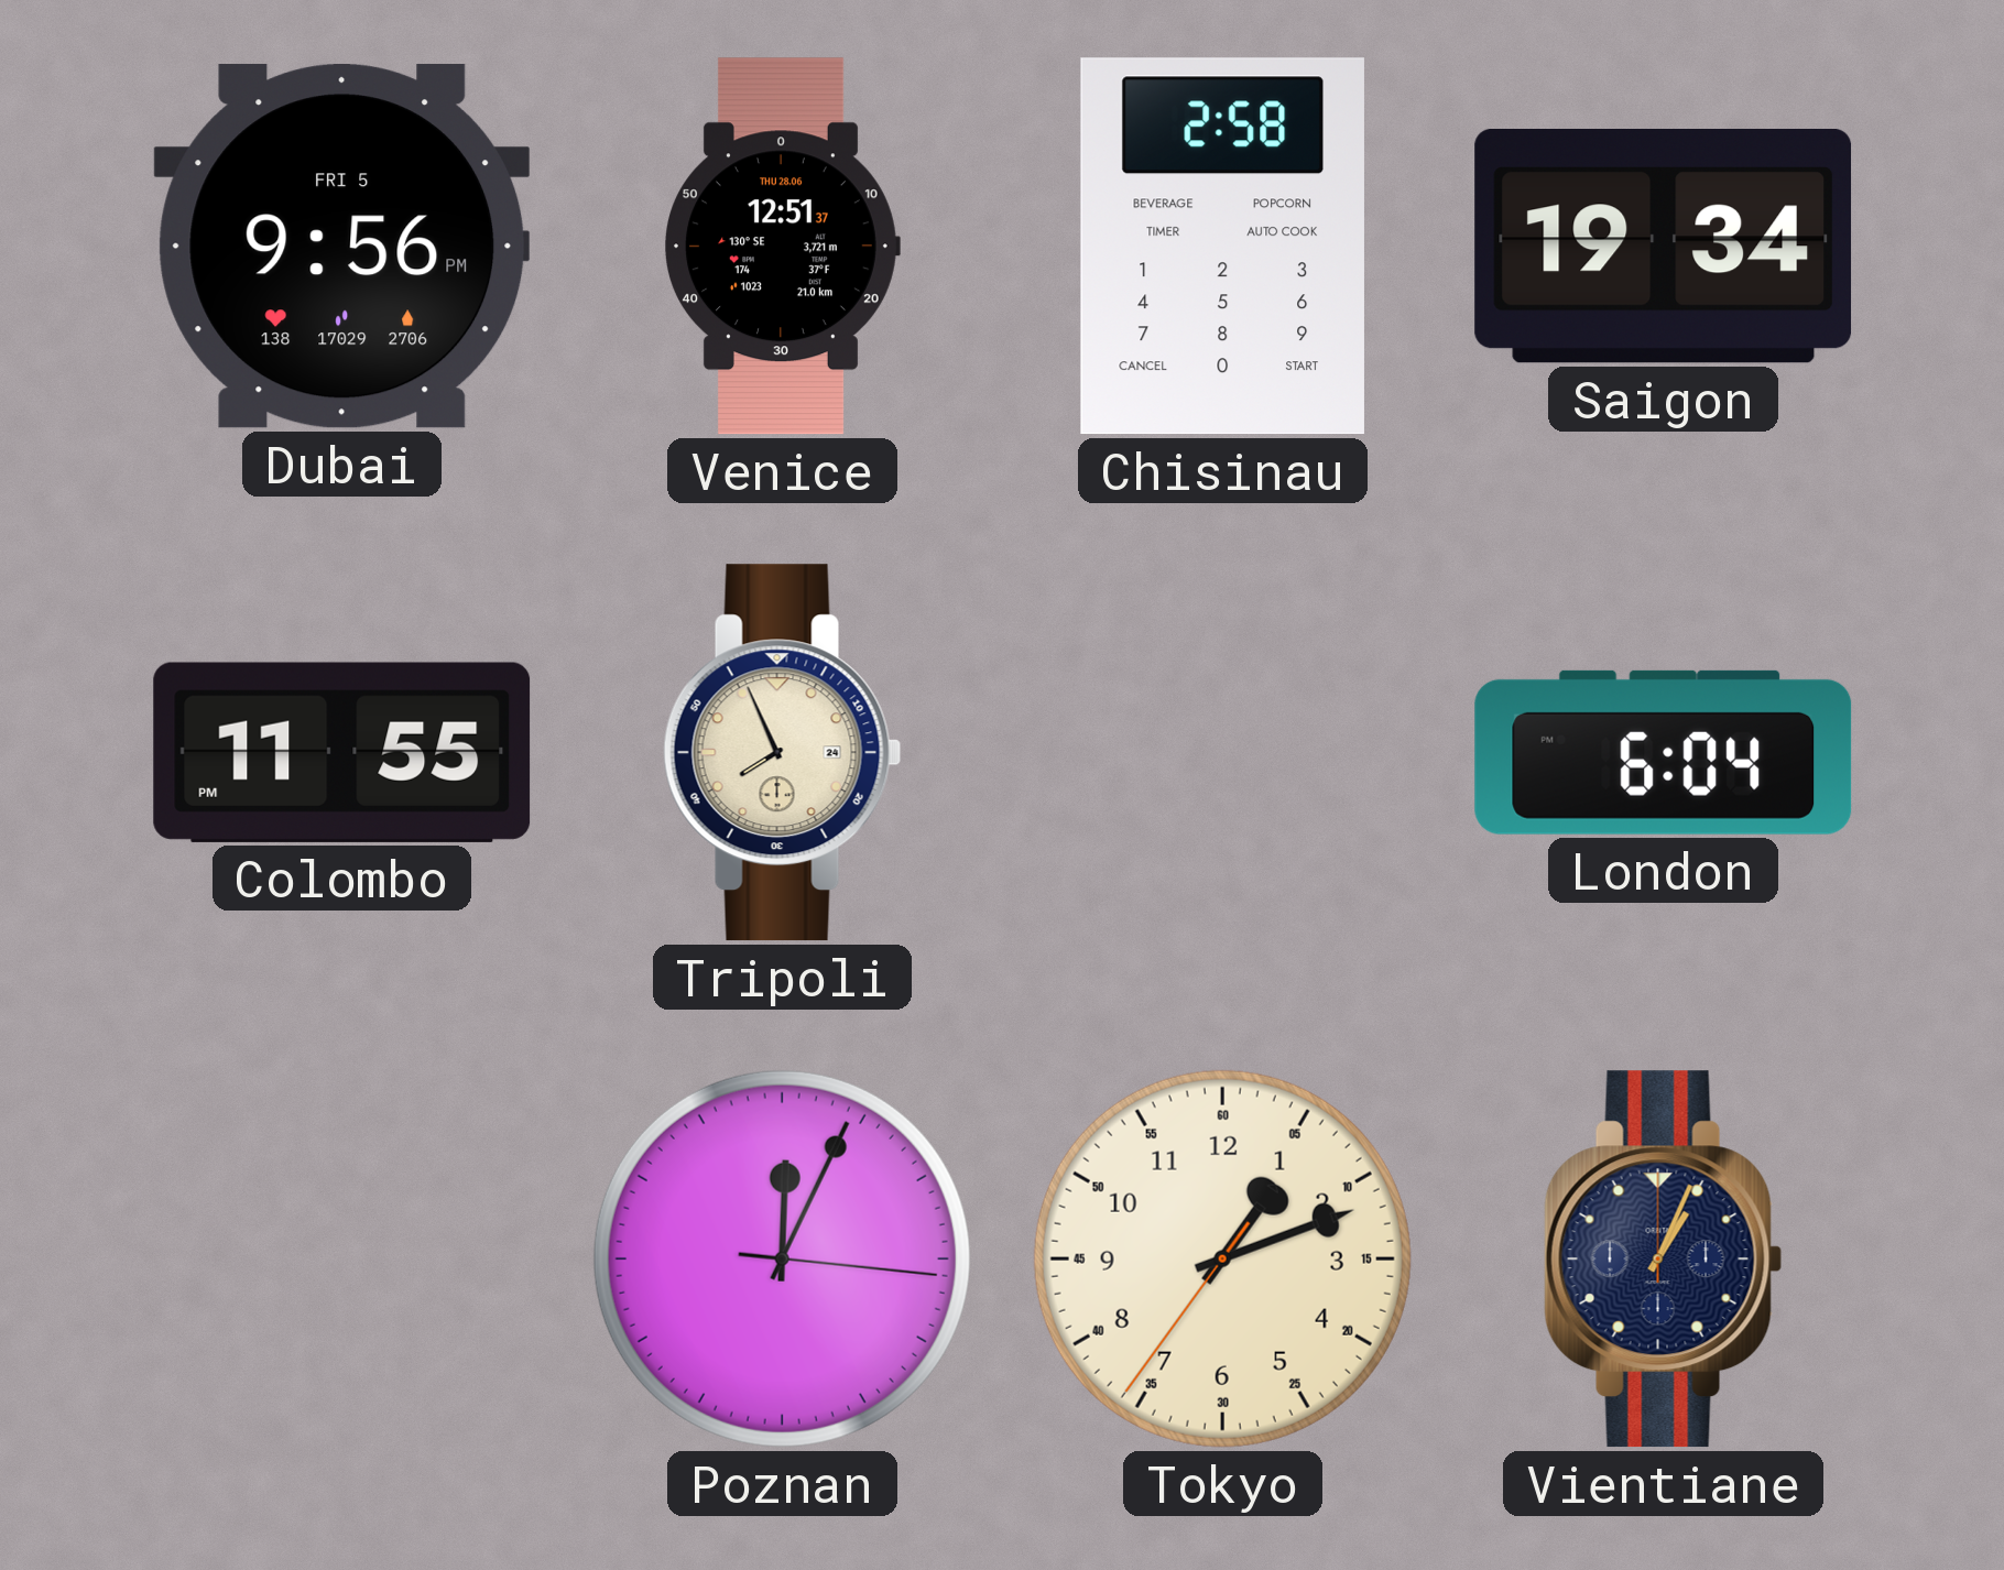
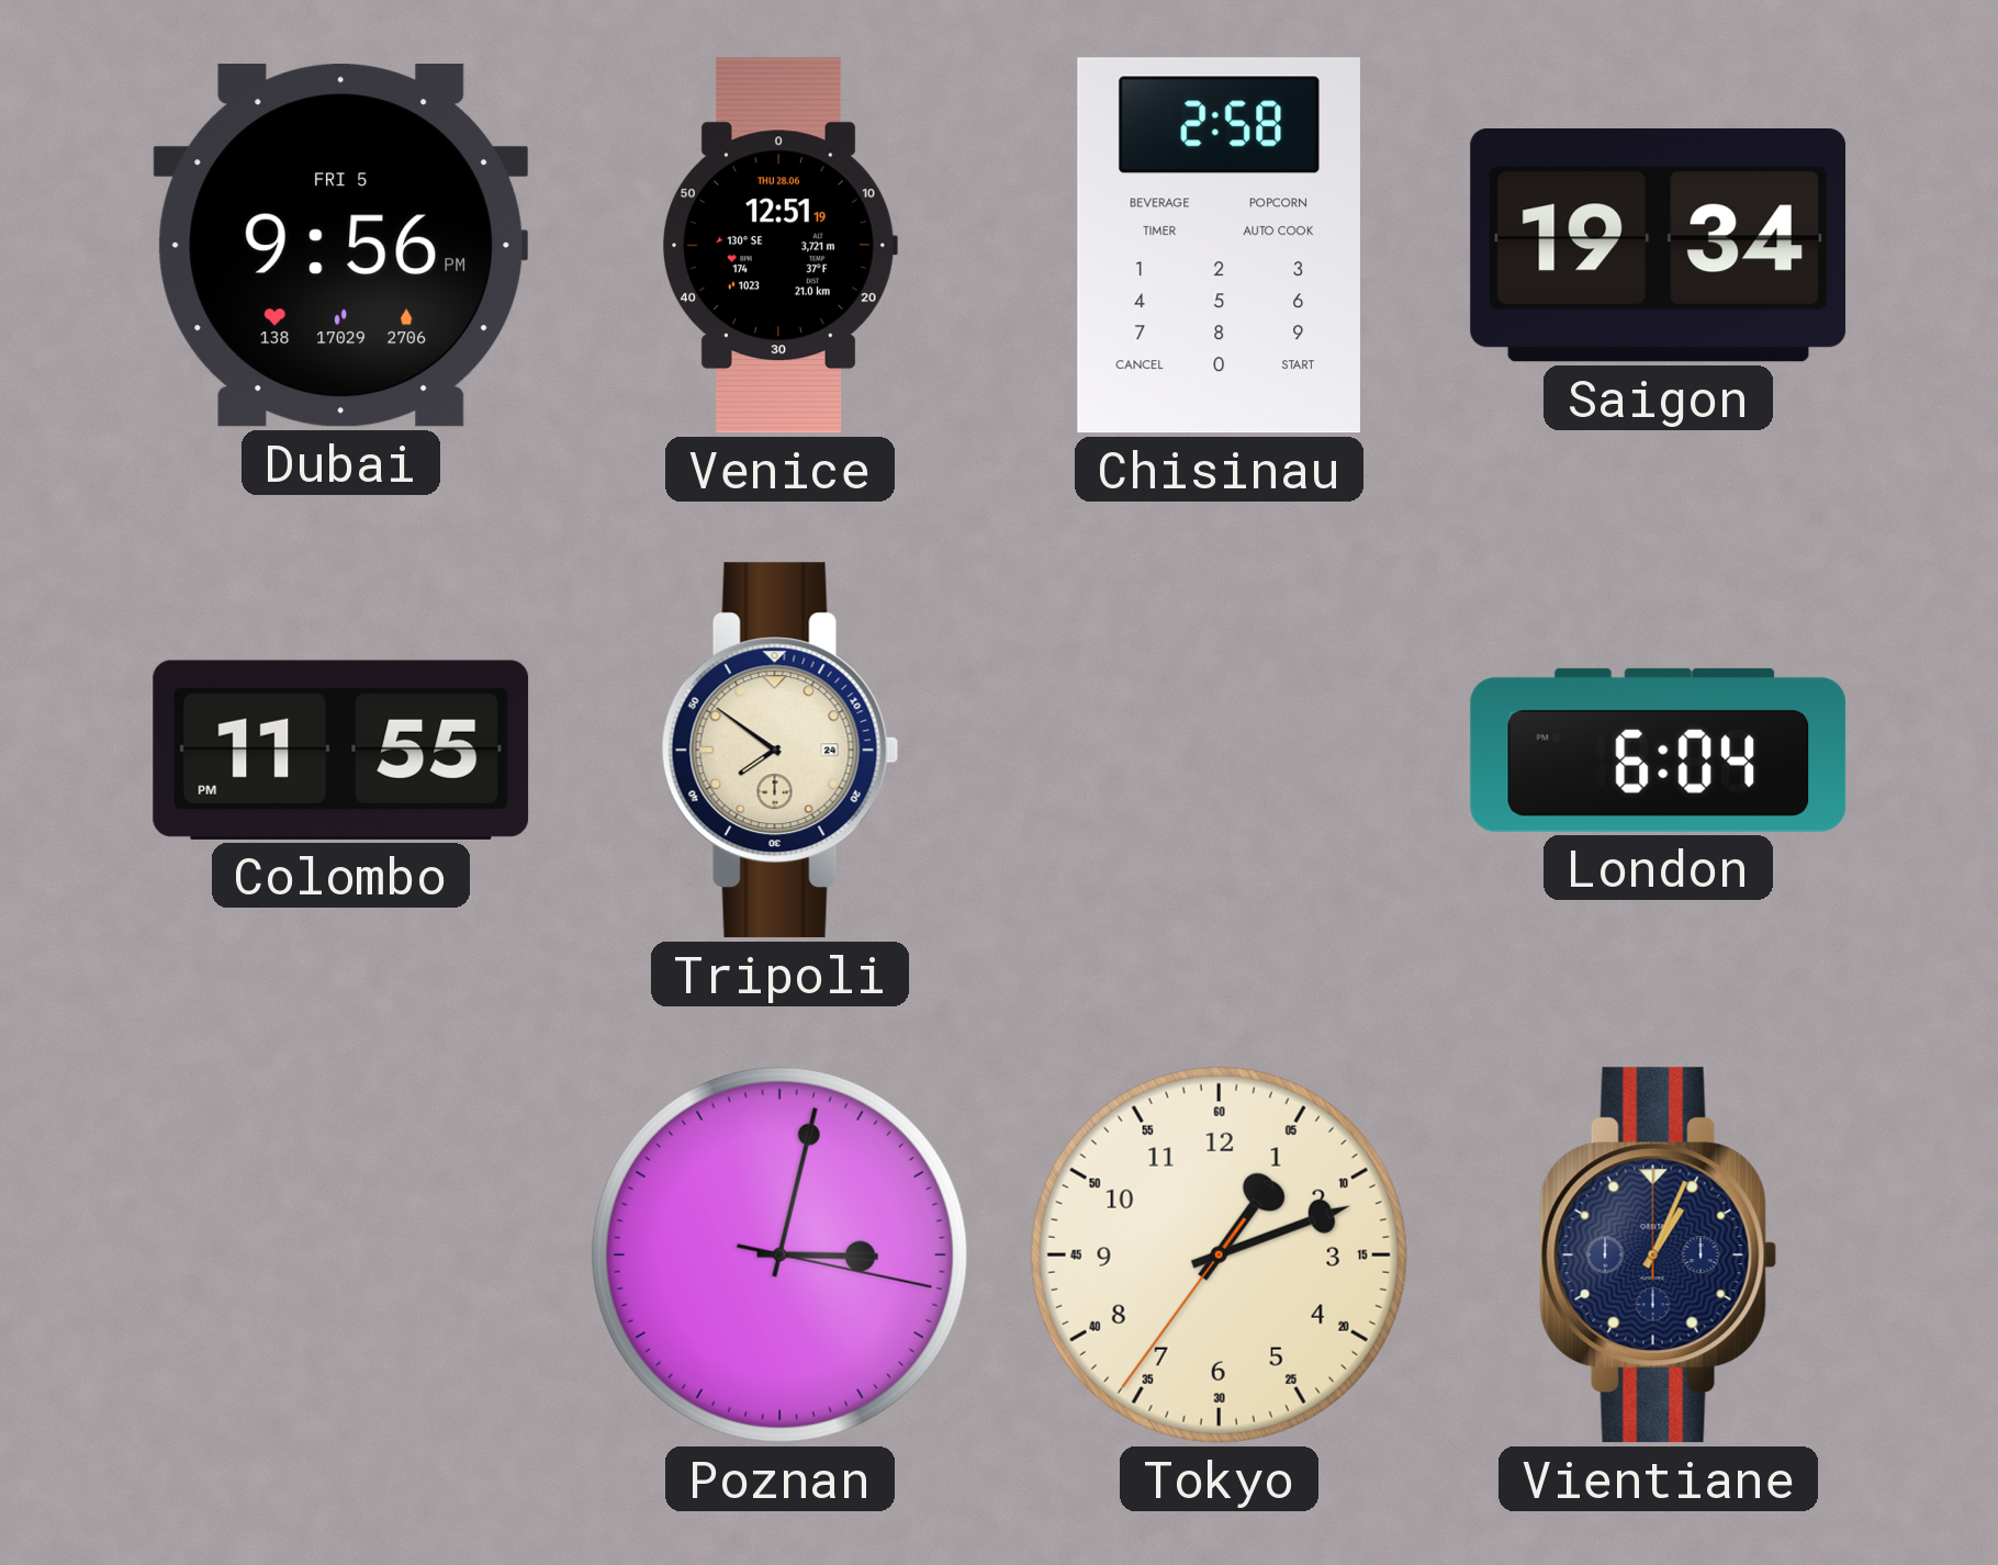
Venice: 12:51:37 -> 12:51:19
Tripoli: 7:56 -> 7:51
Poznan: 12:04 -> 3:02
